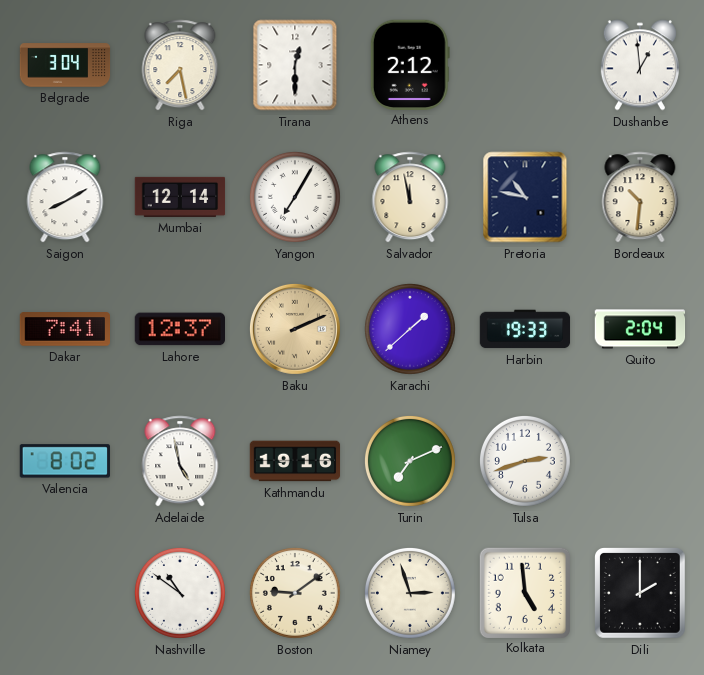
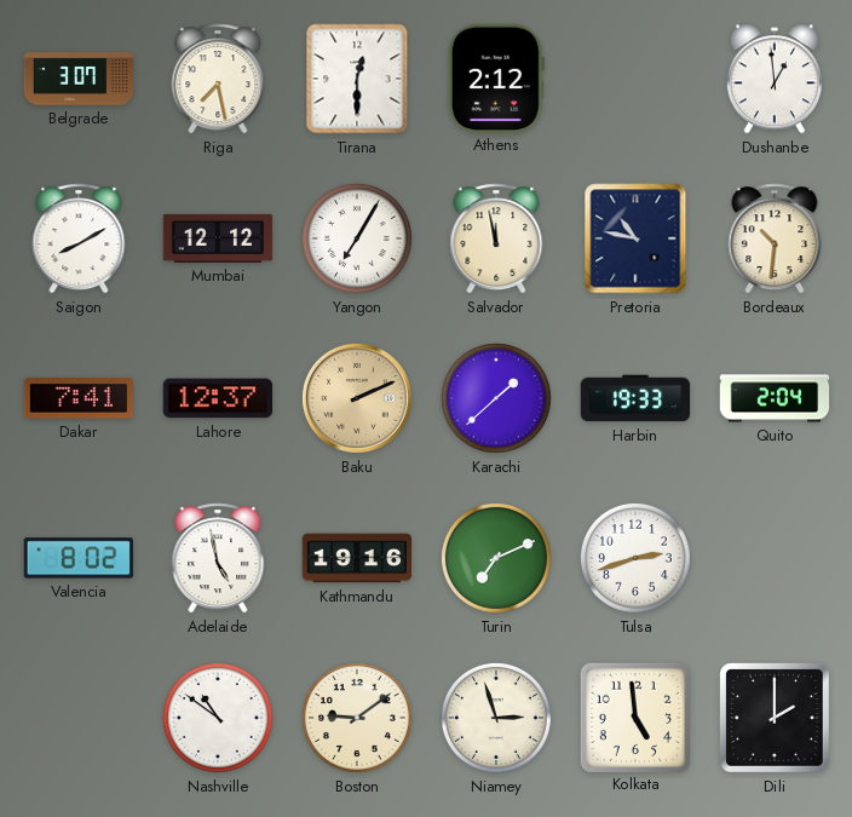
Belgrade: 3:04 -> 3:07
Mumbai: 12:14 -> 12:12
